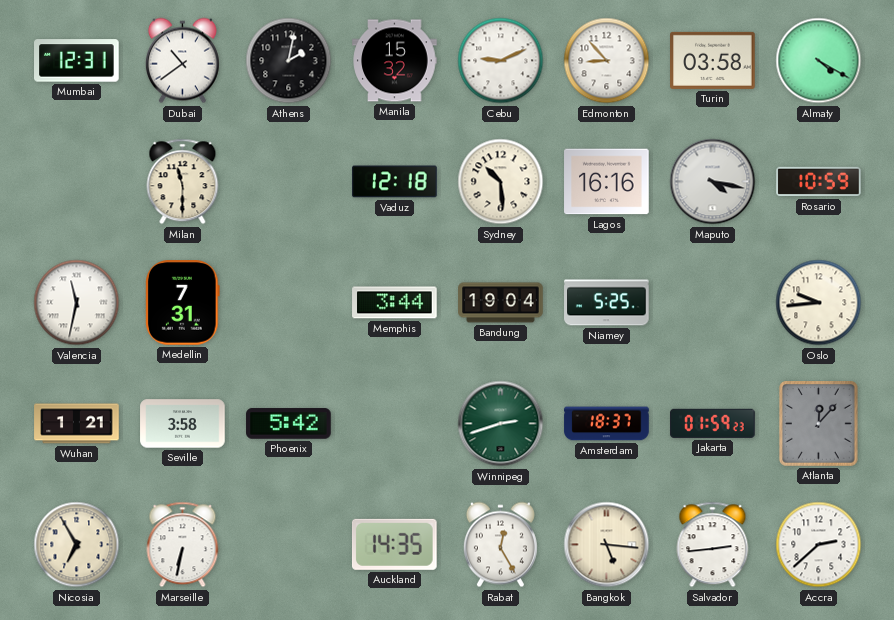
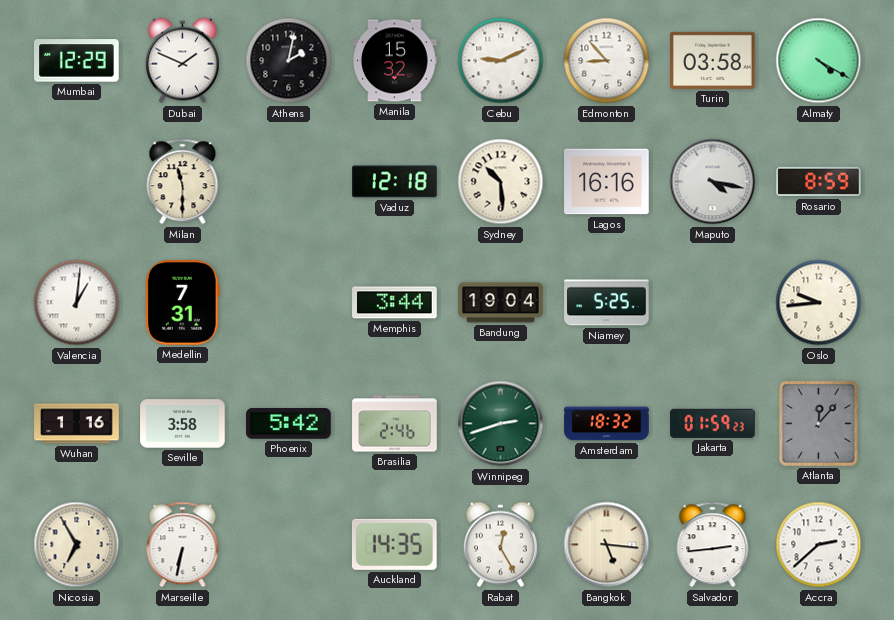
Mumbai: 12:31 -> 12:29
Dubai: 10:39 -> 1:49
Rosario: 10:59 -> 8:59
Valencia: 11:32 -> 1:01
Wuhan: 1:21 -> 1:16
Brasilia: none -> 2:46
Amsterdam: 18:37 -> 18:32
